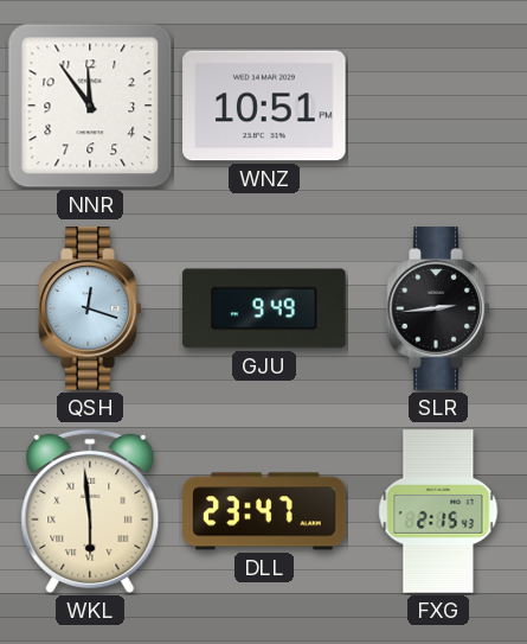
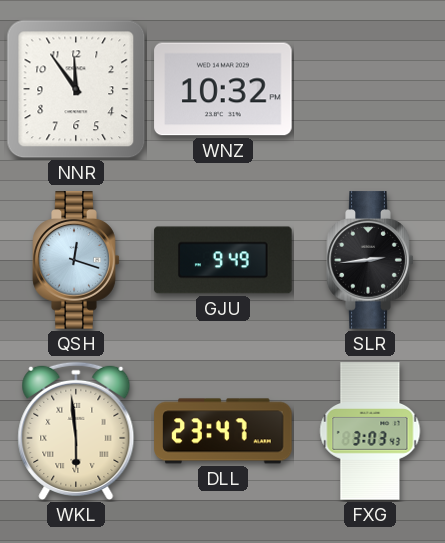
WNZ: 10:51 -> 10:32
FXG: 2:15 -> 3:03
